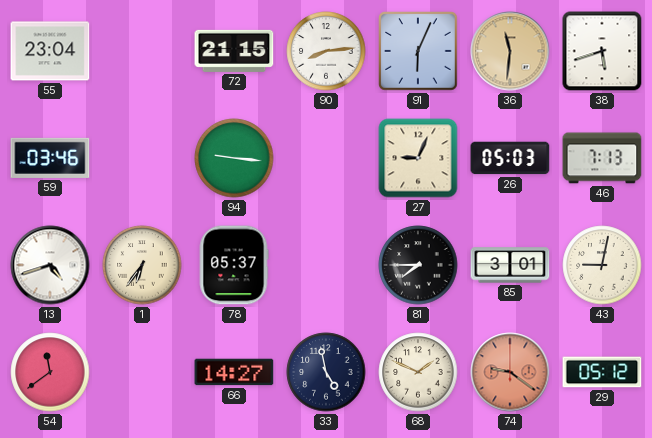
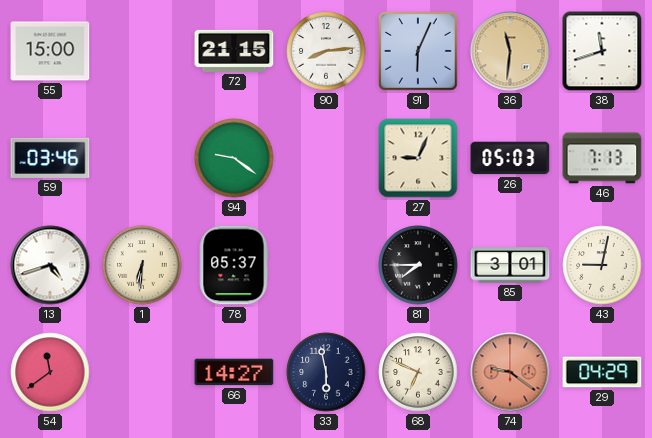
55: 23:04 -> 15:00
38: 5:42 -> 11:42
94: 9:16 -> 9:21
1: 6:36 -> 6:31
33: 4:58 -> 5:58
68: 1:49 -> 6:49
29: 05:12 -> 04:29
